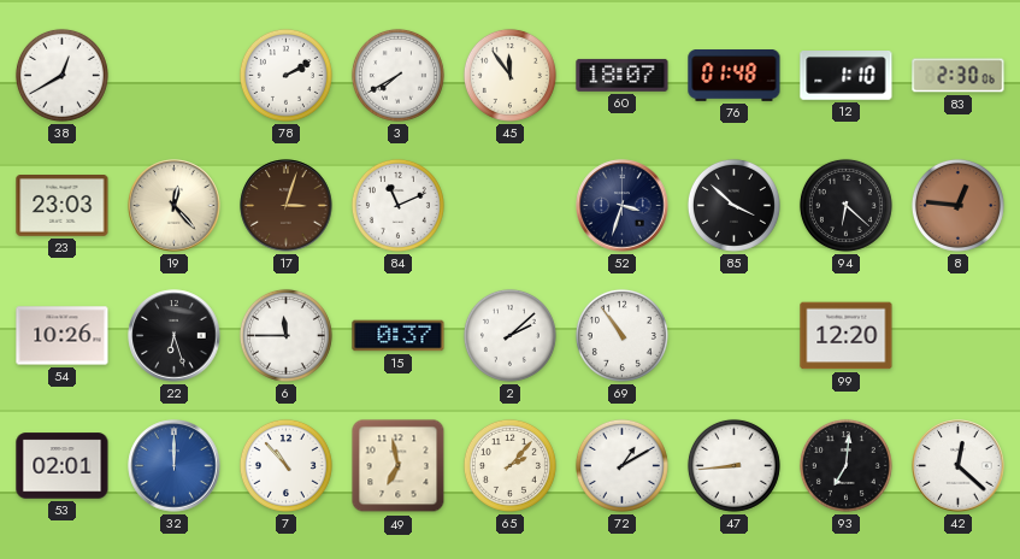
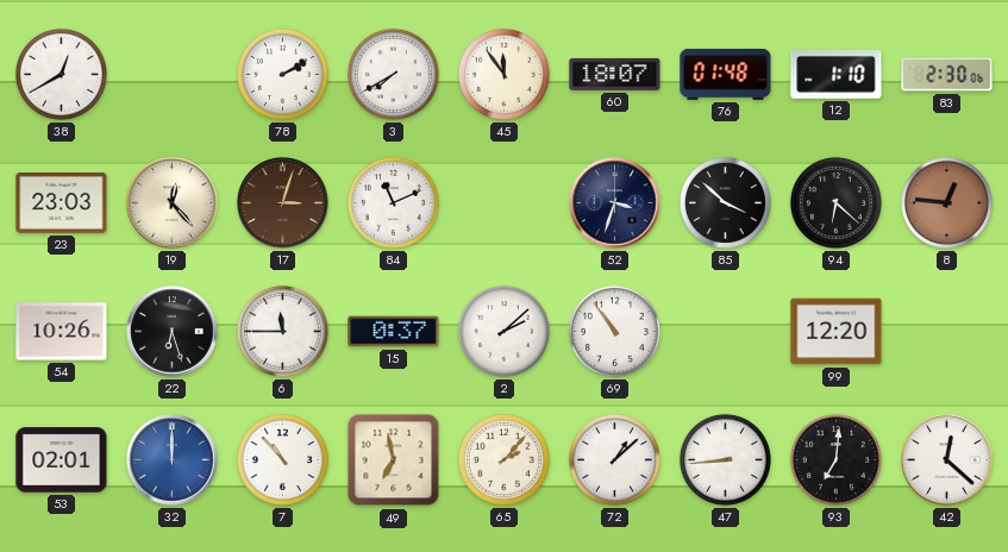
72: 1:10 -> 1:08
